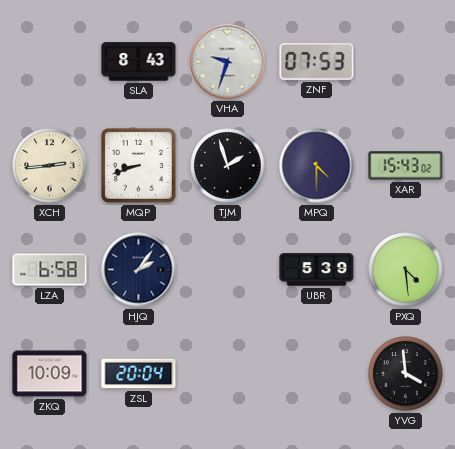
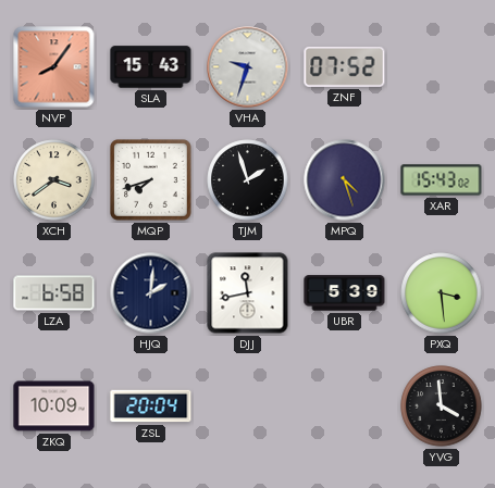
NVP: none -> 8:06
SLA: 8:43 -> 15:43
ZNF: 07:53 -> 07:52
XCH: 2:44 -> 3:39
MQP: 8:42 -> 7:42
MPQ: 4:30 -> 4:27
HJQ: 2:06 -> 2:01
DJJ: none -> 11:43
PXQ: 4:29 -> 3:29
